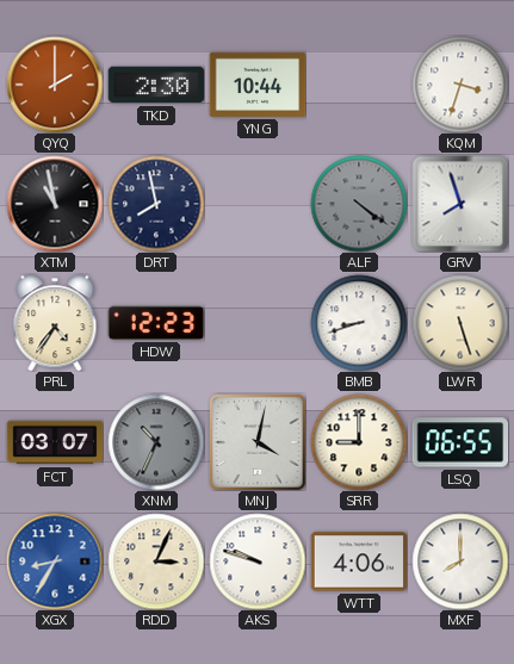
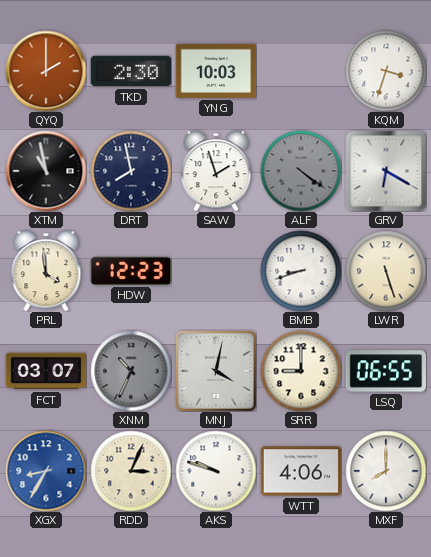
YNG: 10:44 -> 10:03
SAW: none -> 1:57
GRV: 7:57 -> 6:20
PRL: 4:36 -> 3:59
